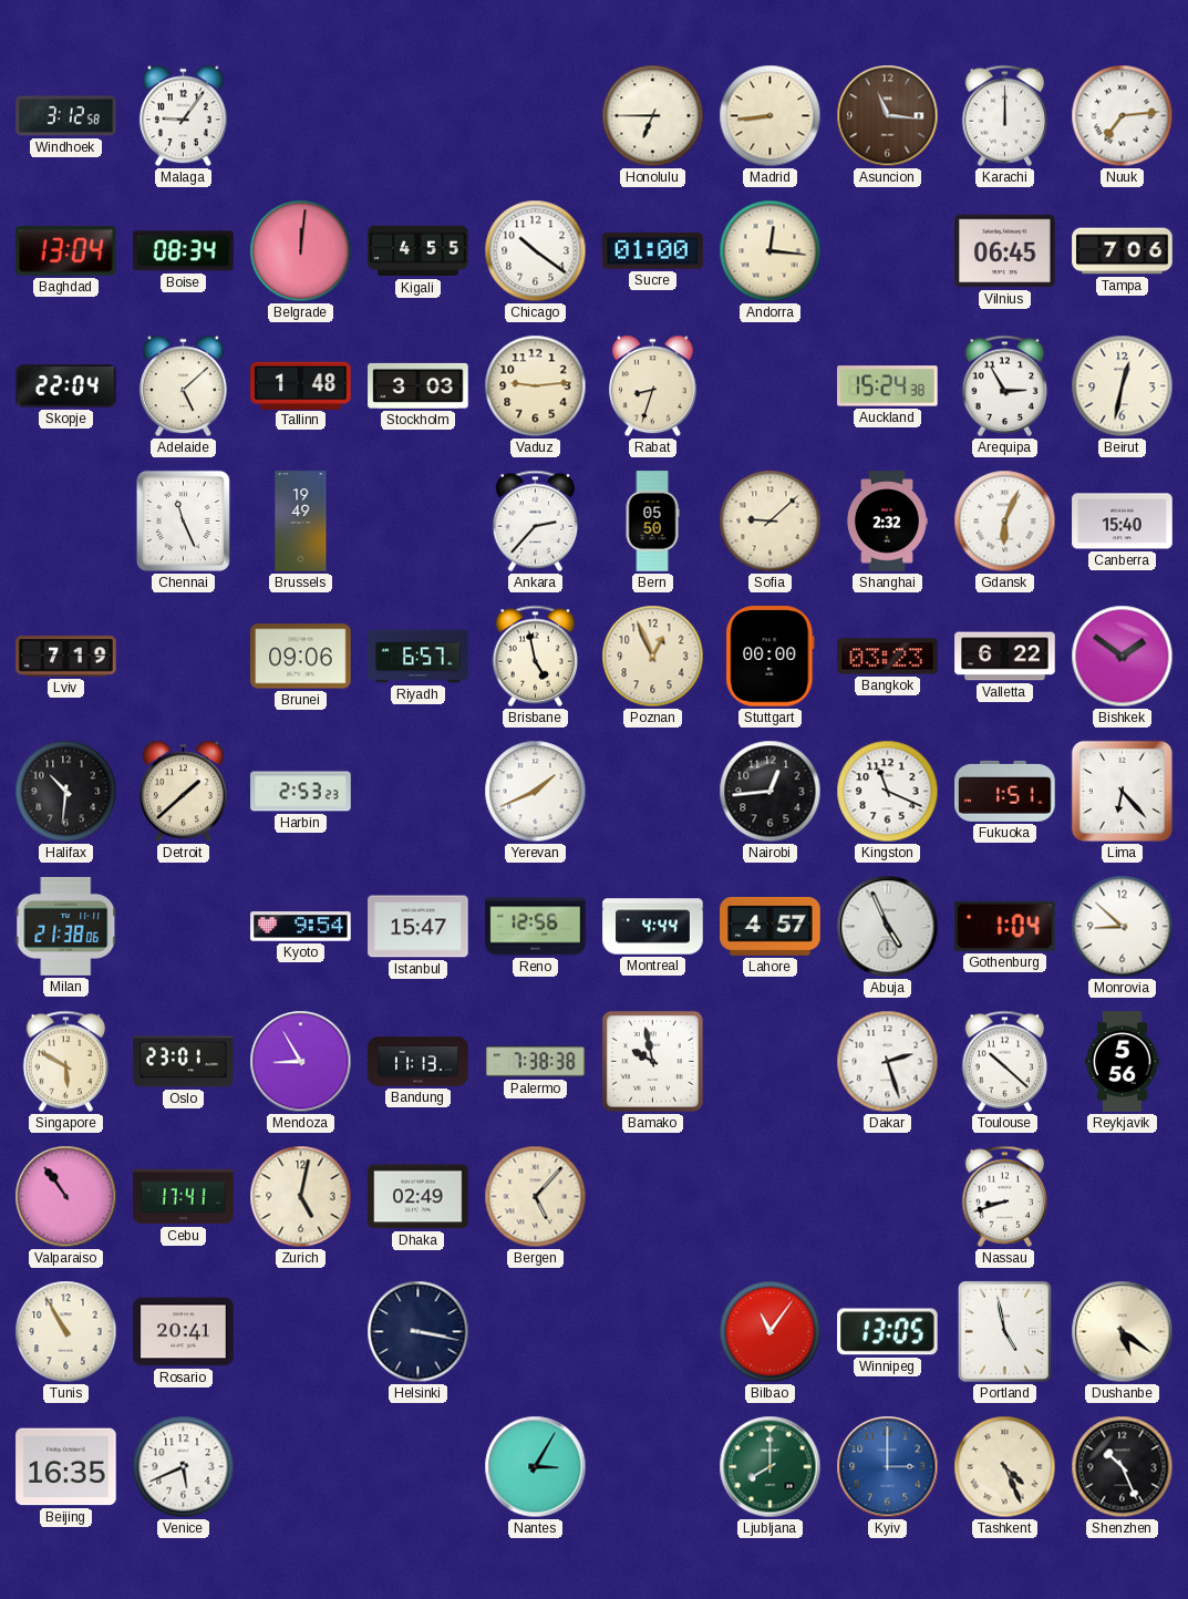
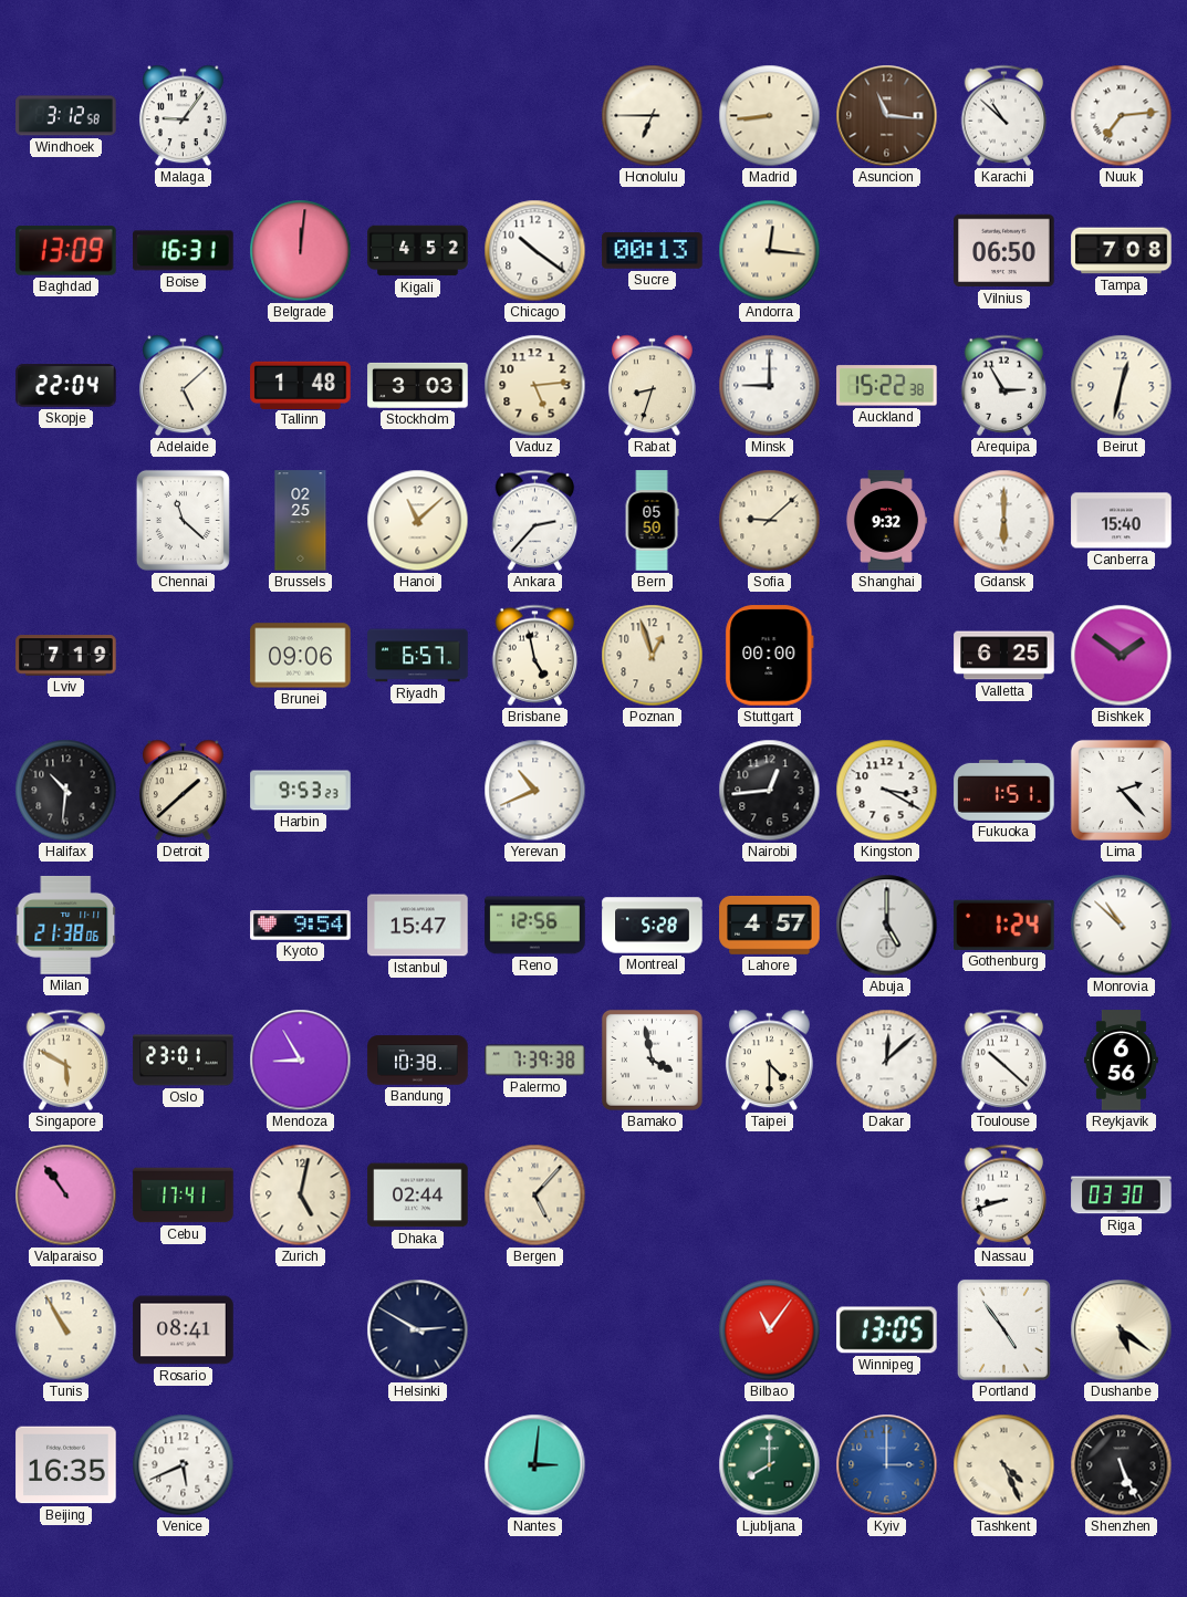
Karachi: 12:00 -> 10:52
Baghdad: 13:04 -> 13:09
Boise: 08:34 -> 16:31
Kigali: 4:55 -> 4:52
Sucre: 01:00 -> 00:13
Vilnius: 06:45 -> 06:50
Tampa: 7:06 -> 7:08
Vaduz: 9:14 -> 5:14
Minsk: none -> 9:00
Auckland: 15:24 -> 15:22
Chennai: 11:26 -> 11:22
Brussels: 19:49 -> 02:25
Hanoi: none -> 11:08
Shanghai: 2:32 -> 9:32
Gdansk: 6:04 -> 6:00
Poznan: 12:56 -> 12:57
Bangkok: 03:23 -> none
Valletta: 6:22 -> 6:25
Harbin: 2:53 -> 9:53
Yerevan: 1:41 -> 10:41
Kingston: 11:19 -> 3:20
Lima: 6:23 -> 2:23
Montreal: 4:44 -> 5:28
Abuja: 4:56 -> 5:00
Gothenburg: 1:04 -> 1:24
Monrovia: 8:52 -> 10:52
Bandung: 11:13 -> 10:38
Palermo: 7:38 -> 7:39
Bamako: 9:58 -> 3:58
Taipei: none -> 4:30
Dakar: 2:27 -> 12:08
Reykjavik: 5:56 -> 6:56
Dhaka: 02:49 -> 02:44
Riga: none -> 03:30
Rosario: 20:41 -> 08:41
Helsinki: 3:17 -> 2:50
Portland: 4:58 -> 4:54
Nantes: 3:05 -> 3:01
Shenzhen: 10:26 -> 5:26
